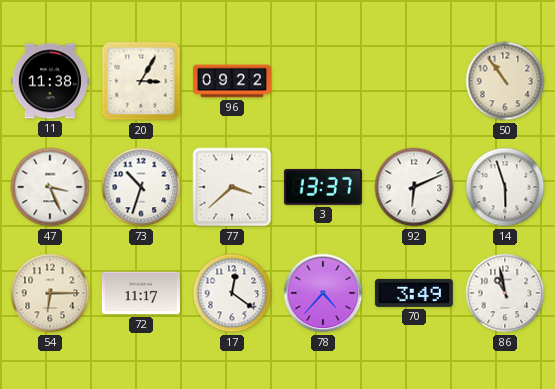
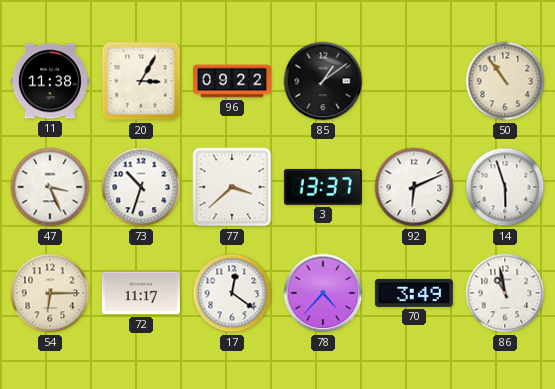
85: none -> 1:09
